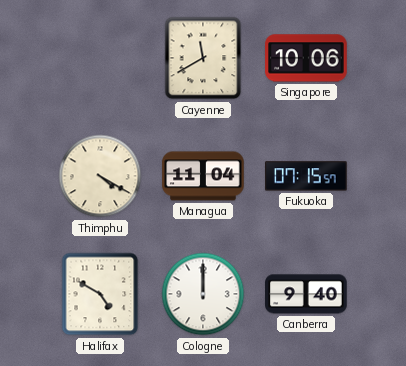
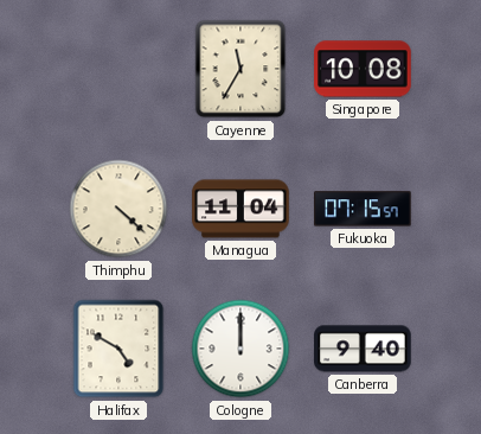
Cayenne: 11:40 -> 11:35
Singapore: 10:06 -> 10:08
Thimphu: 4:20 -> 4:22
